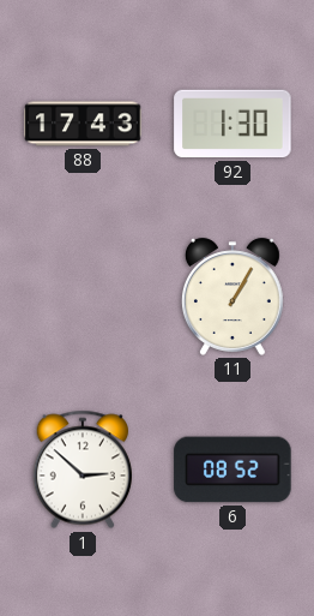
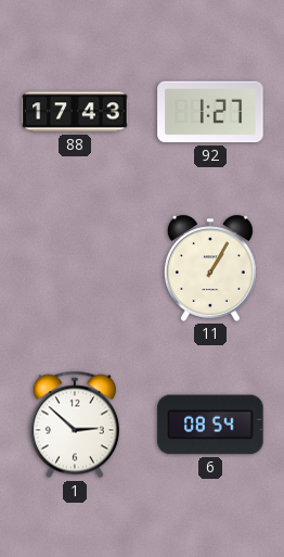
92: 1:30 -> 1:27
6: 08:52 -> 08:54
